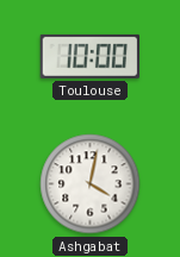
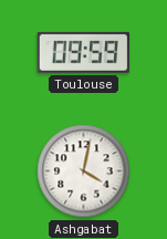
Toulouse: 10:00 -> 09:59
